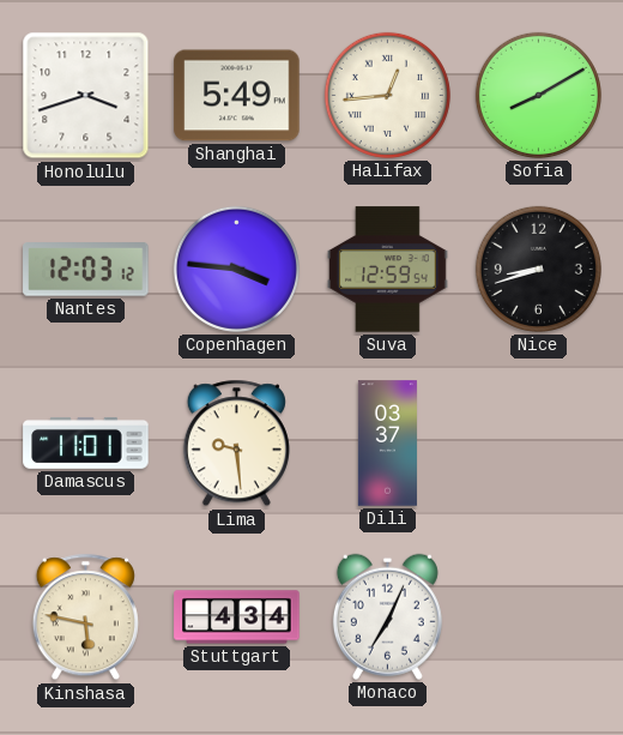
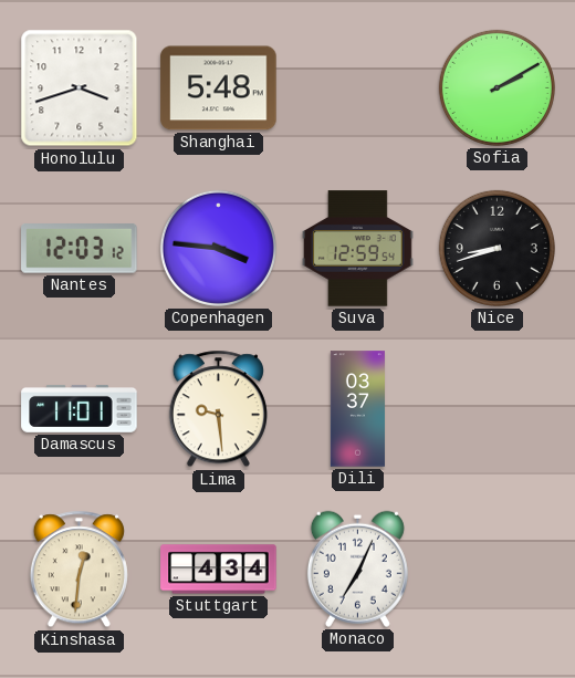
Shanghai: 5:49 -> 5:48
Halifax: 12:44 -> none
Sofia: 8:10 -> 2:10
Kinshasa: 5:47 -> 12:31
